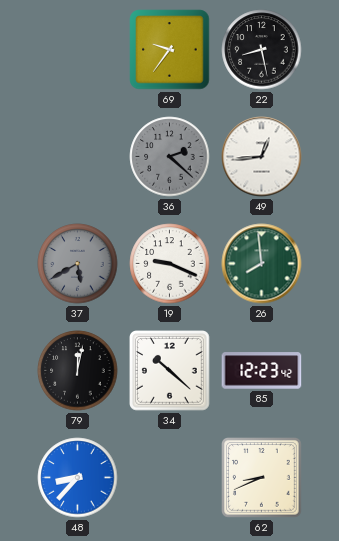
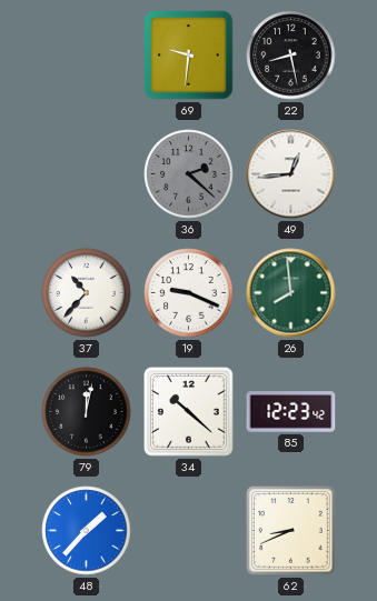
69: 9:36 -> 9:31
37: 5:40 -> 10:37
37 dial: grey -> white
48: 8:37 -> 1:37
